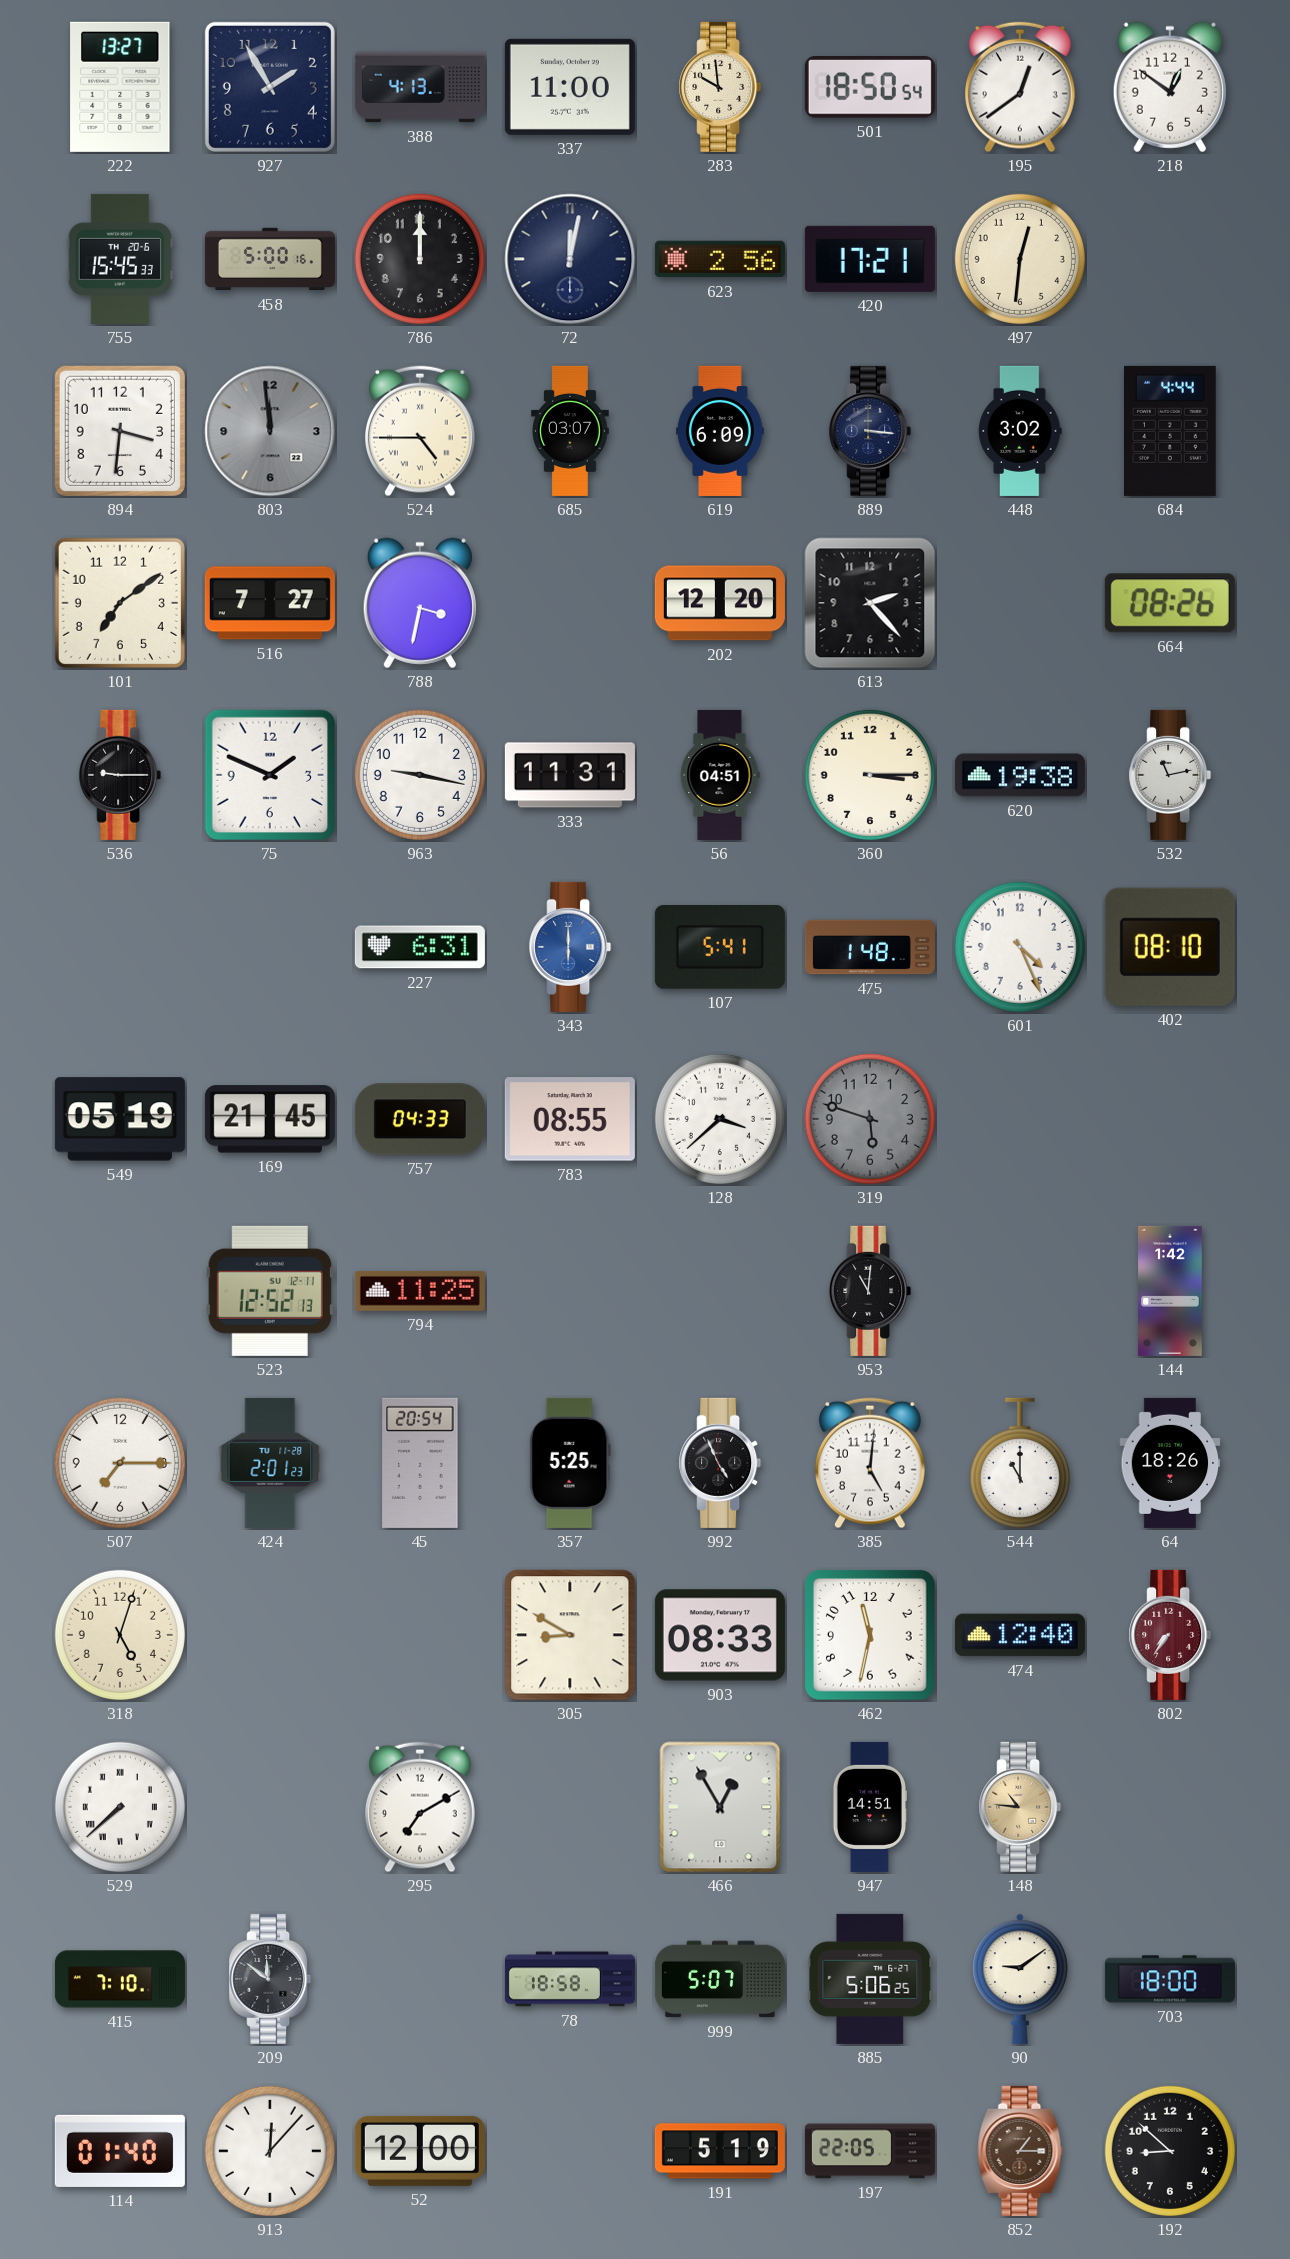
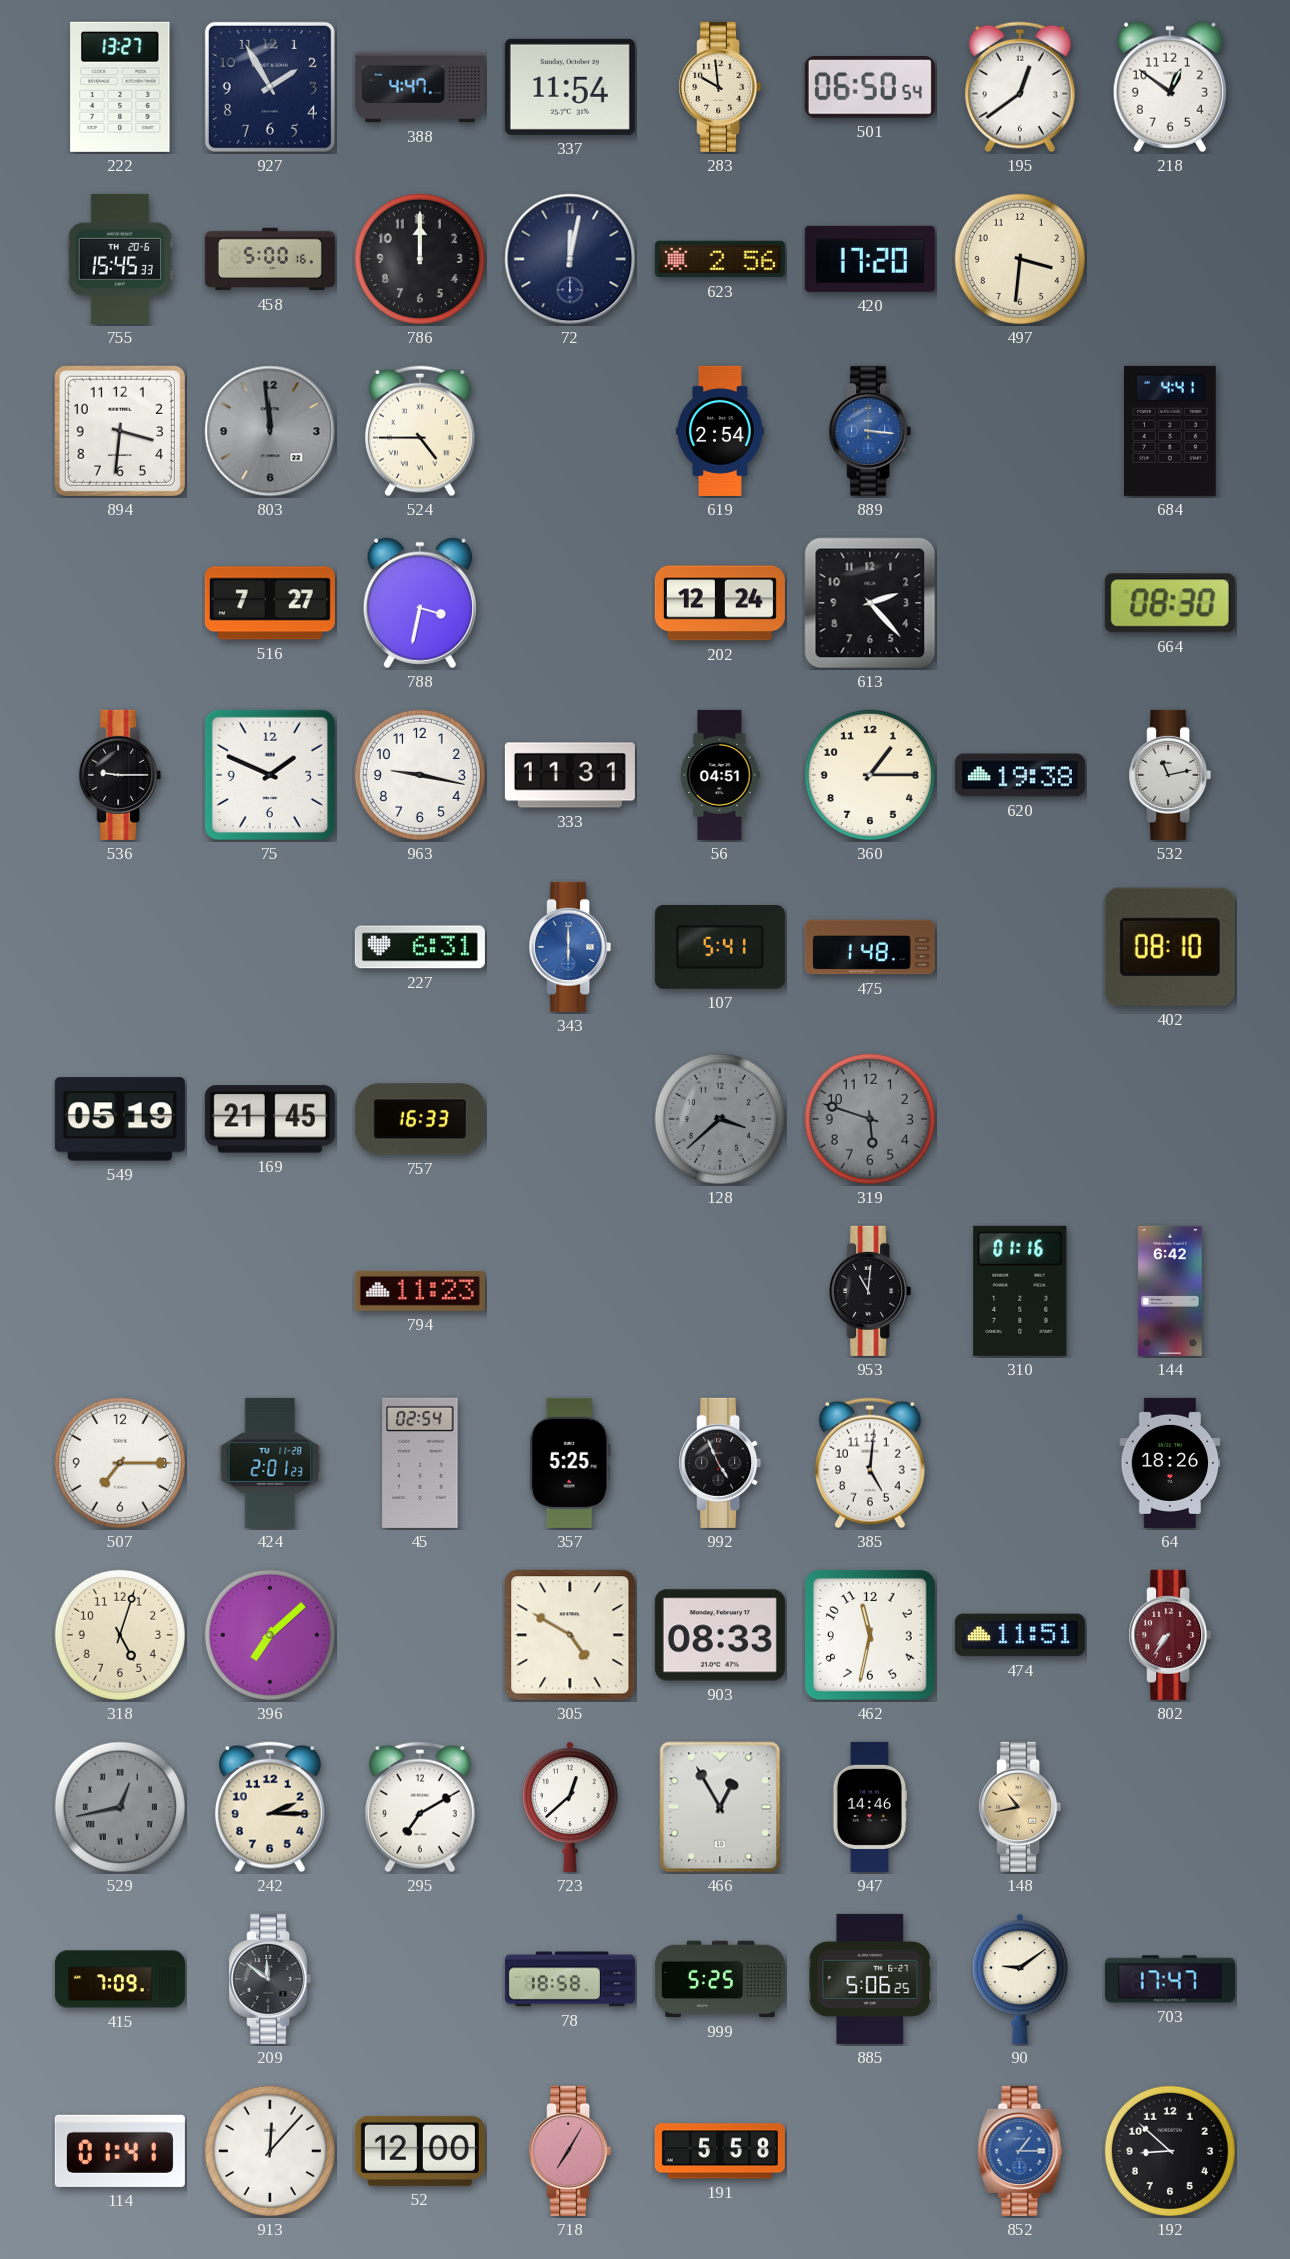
388: 4:13 -> 4:47
337: 11:00 -> 11:54
501: 18:50 -> 06:50
420: 17:21 -> 17:20
497: 12:31 -> 3:31
685: 03:07 -> none
619: 6:09 -> 2:54
889 dial: navy -> blue
448: 3:02 -> none
684: 4:44 -> 4:41
101: 7:09 -> none
202: 12:20 -> 12:24
664: 08:26 -> 08:30
360: 3:15 -> 1:15
601: 4:26 -> none
757: 04:33 -> 16:33
783: 08:55 -> none
128 dial: white -> grey
523: 12:52 -> none
794: 11:25 -> 11:23
310: none -> 01:16
144: 1:42 -> 6:42
45: 20:54 -> 02:54
544: 11:00 -> none
396: none -> 7:08
305: 8:50 -> 4:50
474: 12:40 -> 11:51
529: 7:38 -> 12:43
529 dial: white -> grey
242: none -> 2:15
723: none -> 12:38
947: 14:51 -> 14:46
148: 10:46 -> 10:43
415: 7:10 -> 7:09
999: 5:07 -> 5:25
703: 18:00 -> 17:47
114: 01:40 -> 01:41
718: none -> 7:05
191: 5:19 -> 5:58
197: 22:05 -> none
852 dial: brown -> blue
